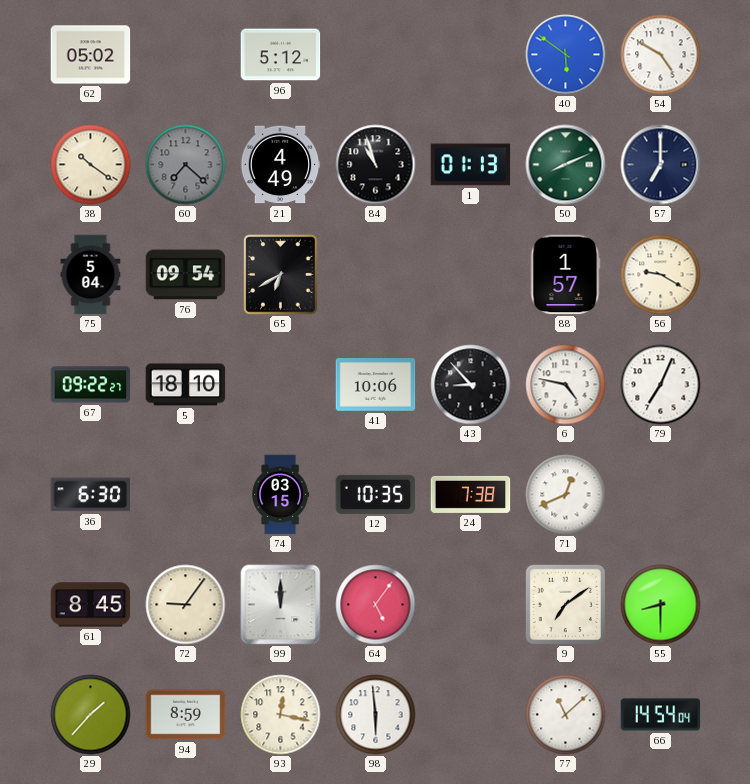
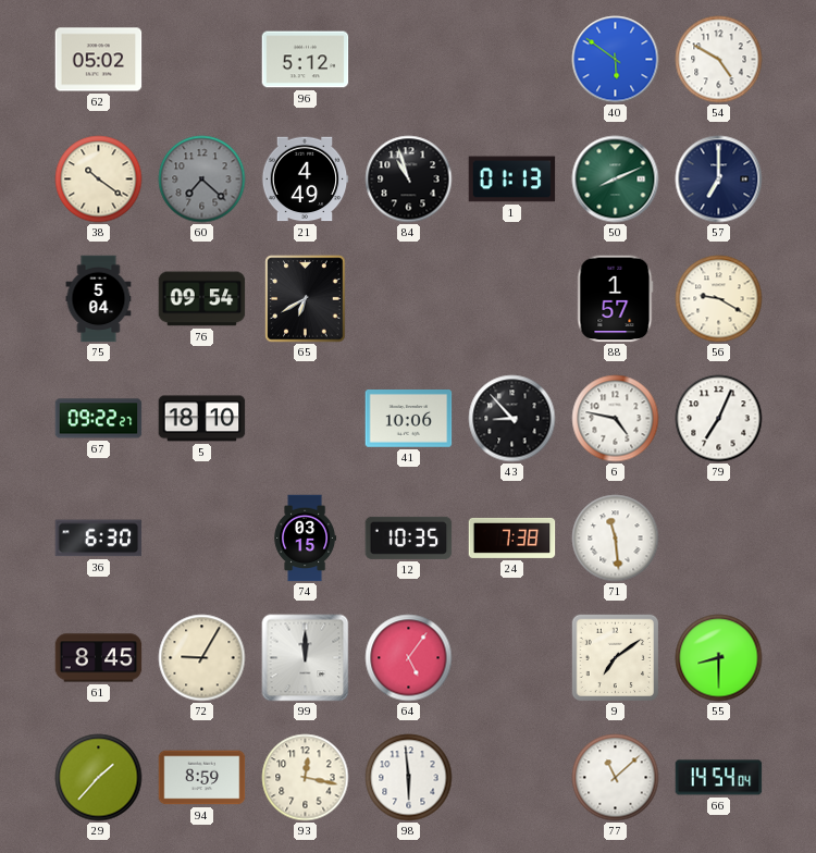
71: 12:41 -> 11:29
72: 9:06 -> 9:05
